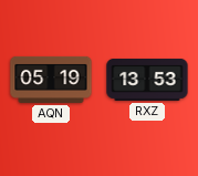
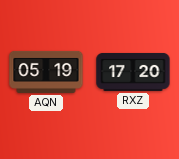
RXZ: 13:53 -> 17:20
